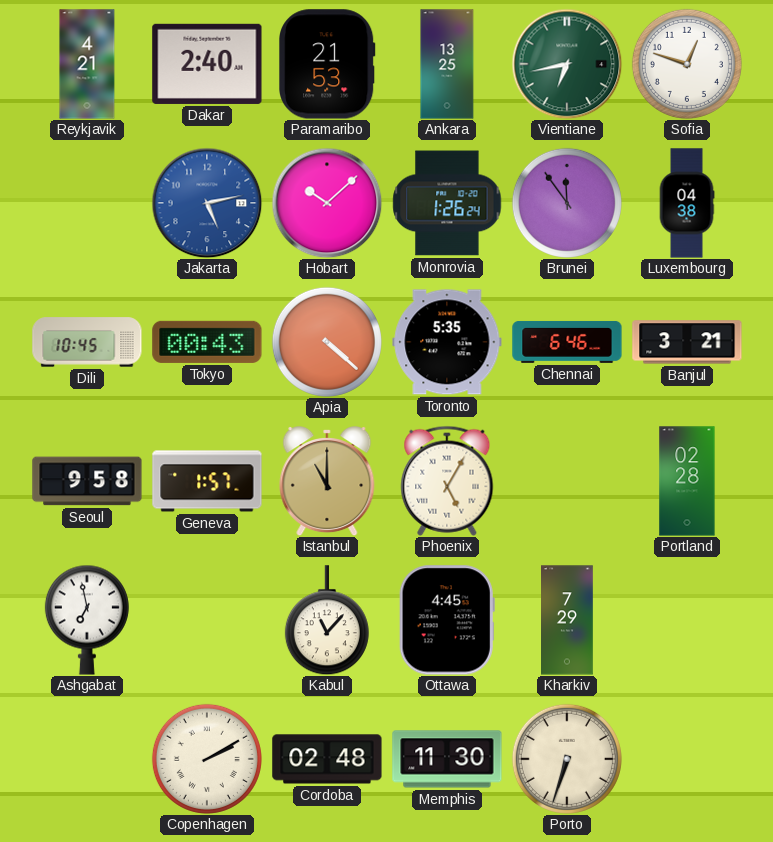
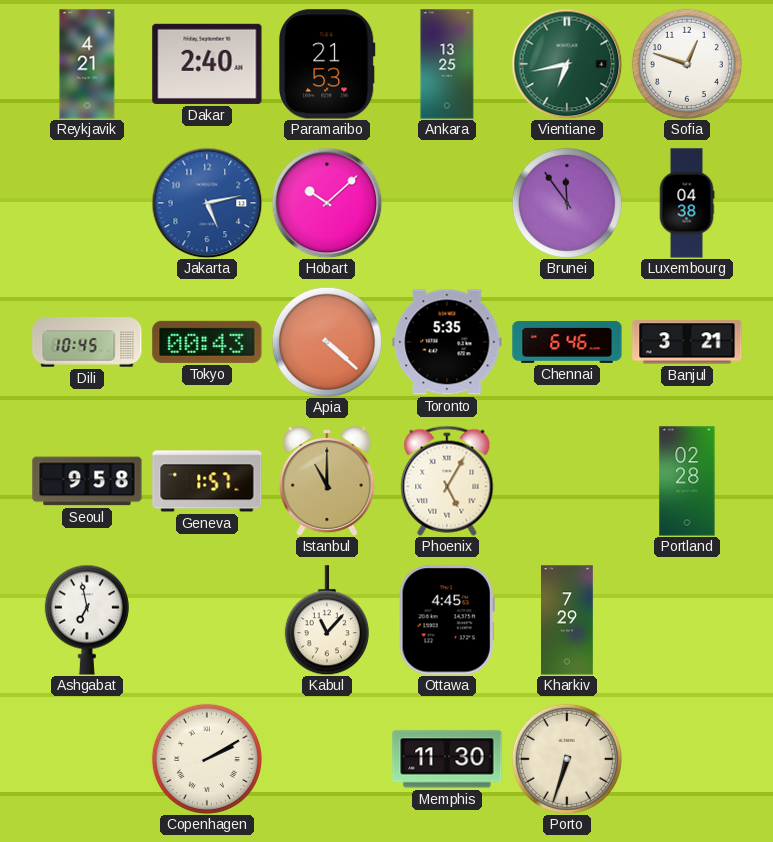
Monrovia: 1:26 -> none
Cordoba: 02:48 -> none
